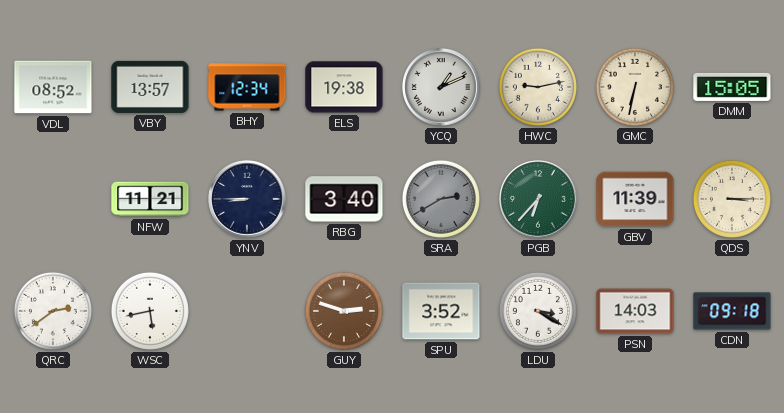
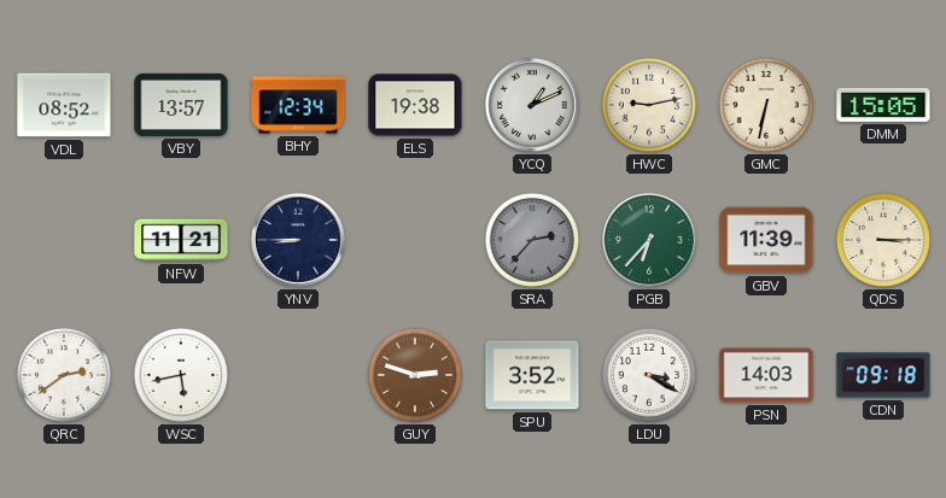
RBG: 3:40 -> none
SRA: 2:40 -> 2:37
